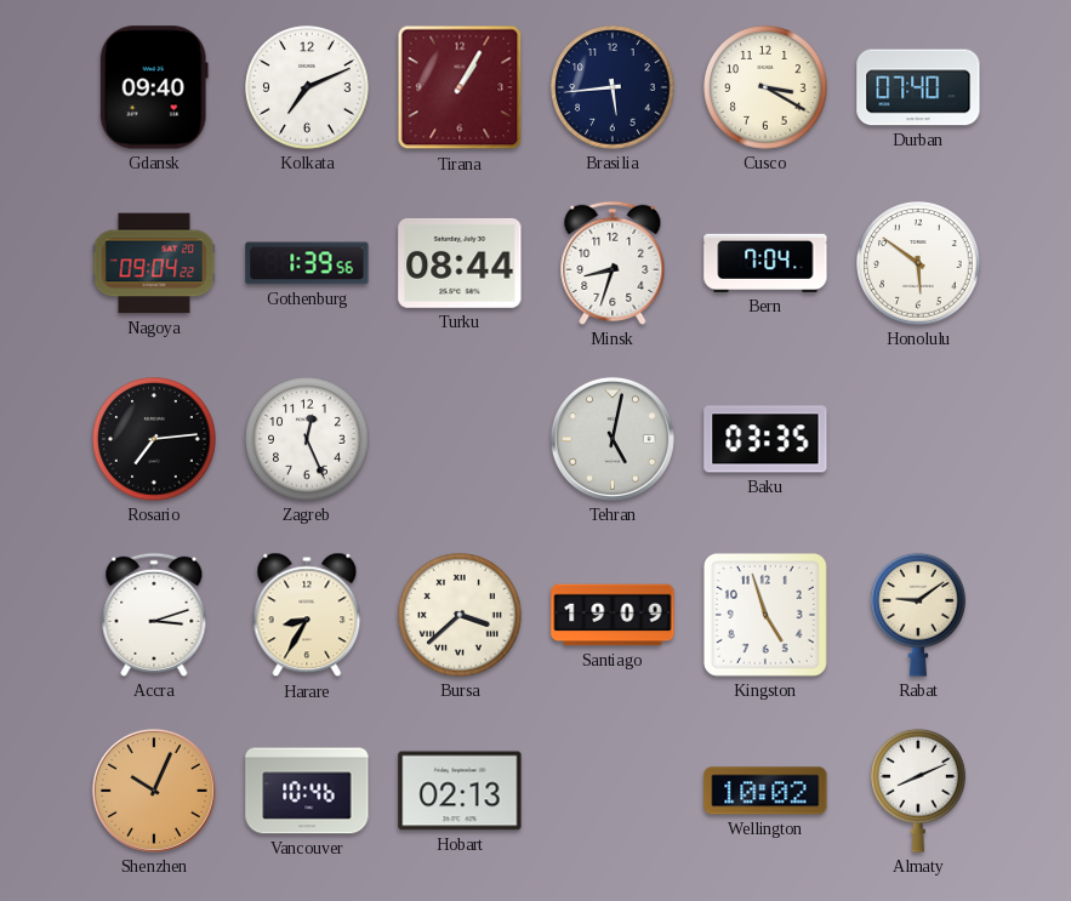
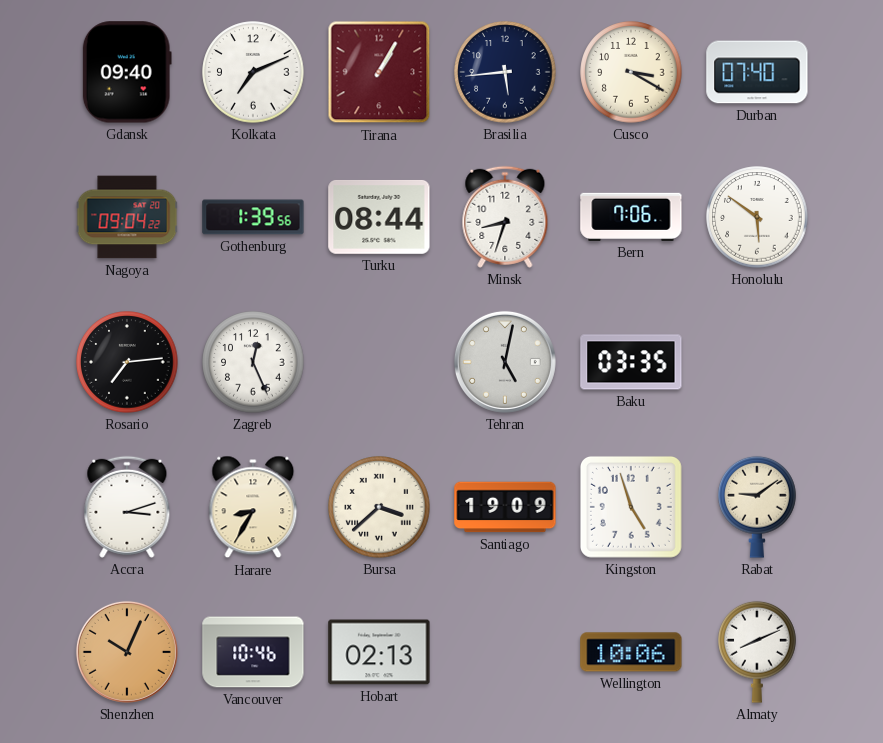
Bern: 7:04 -> 7:06
Wellington: 10:02 -> 10:06
